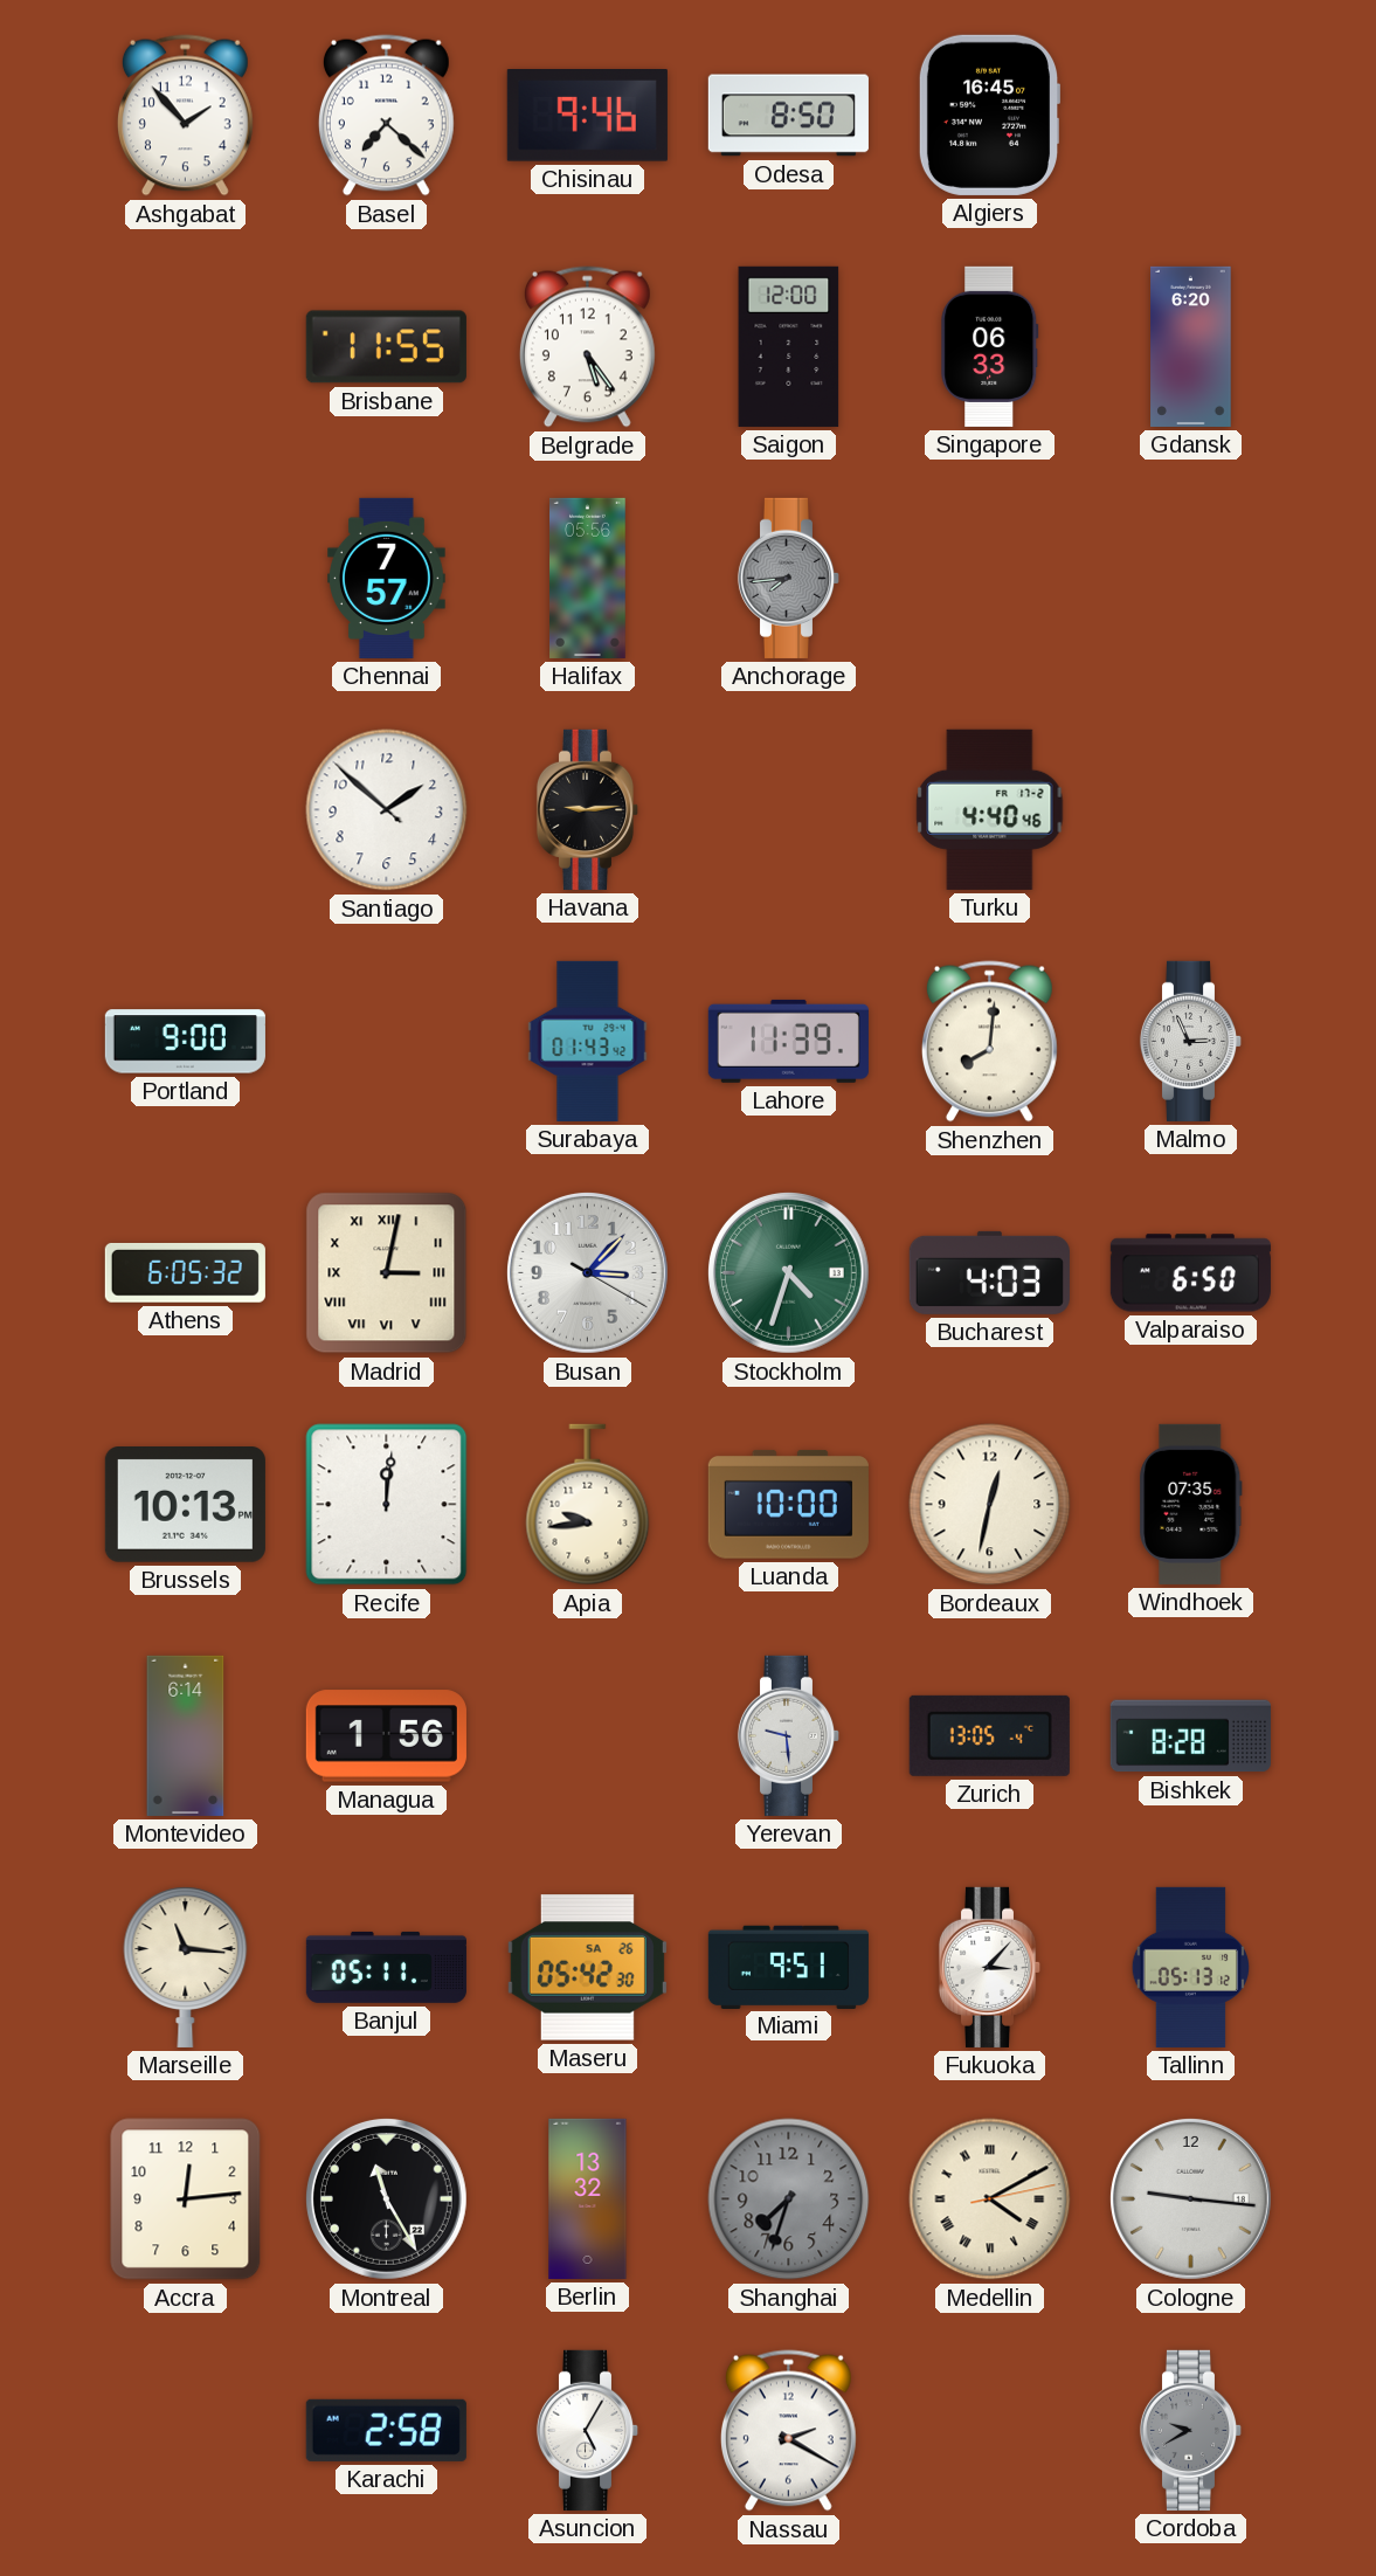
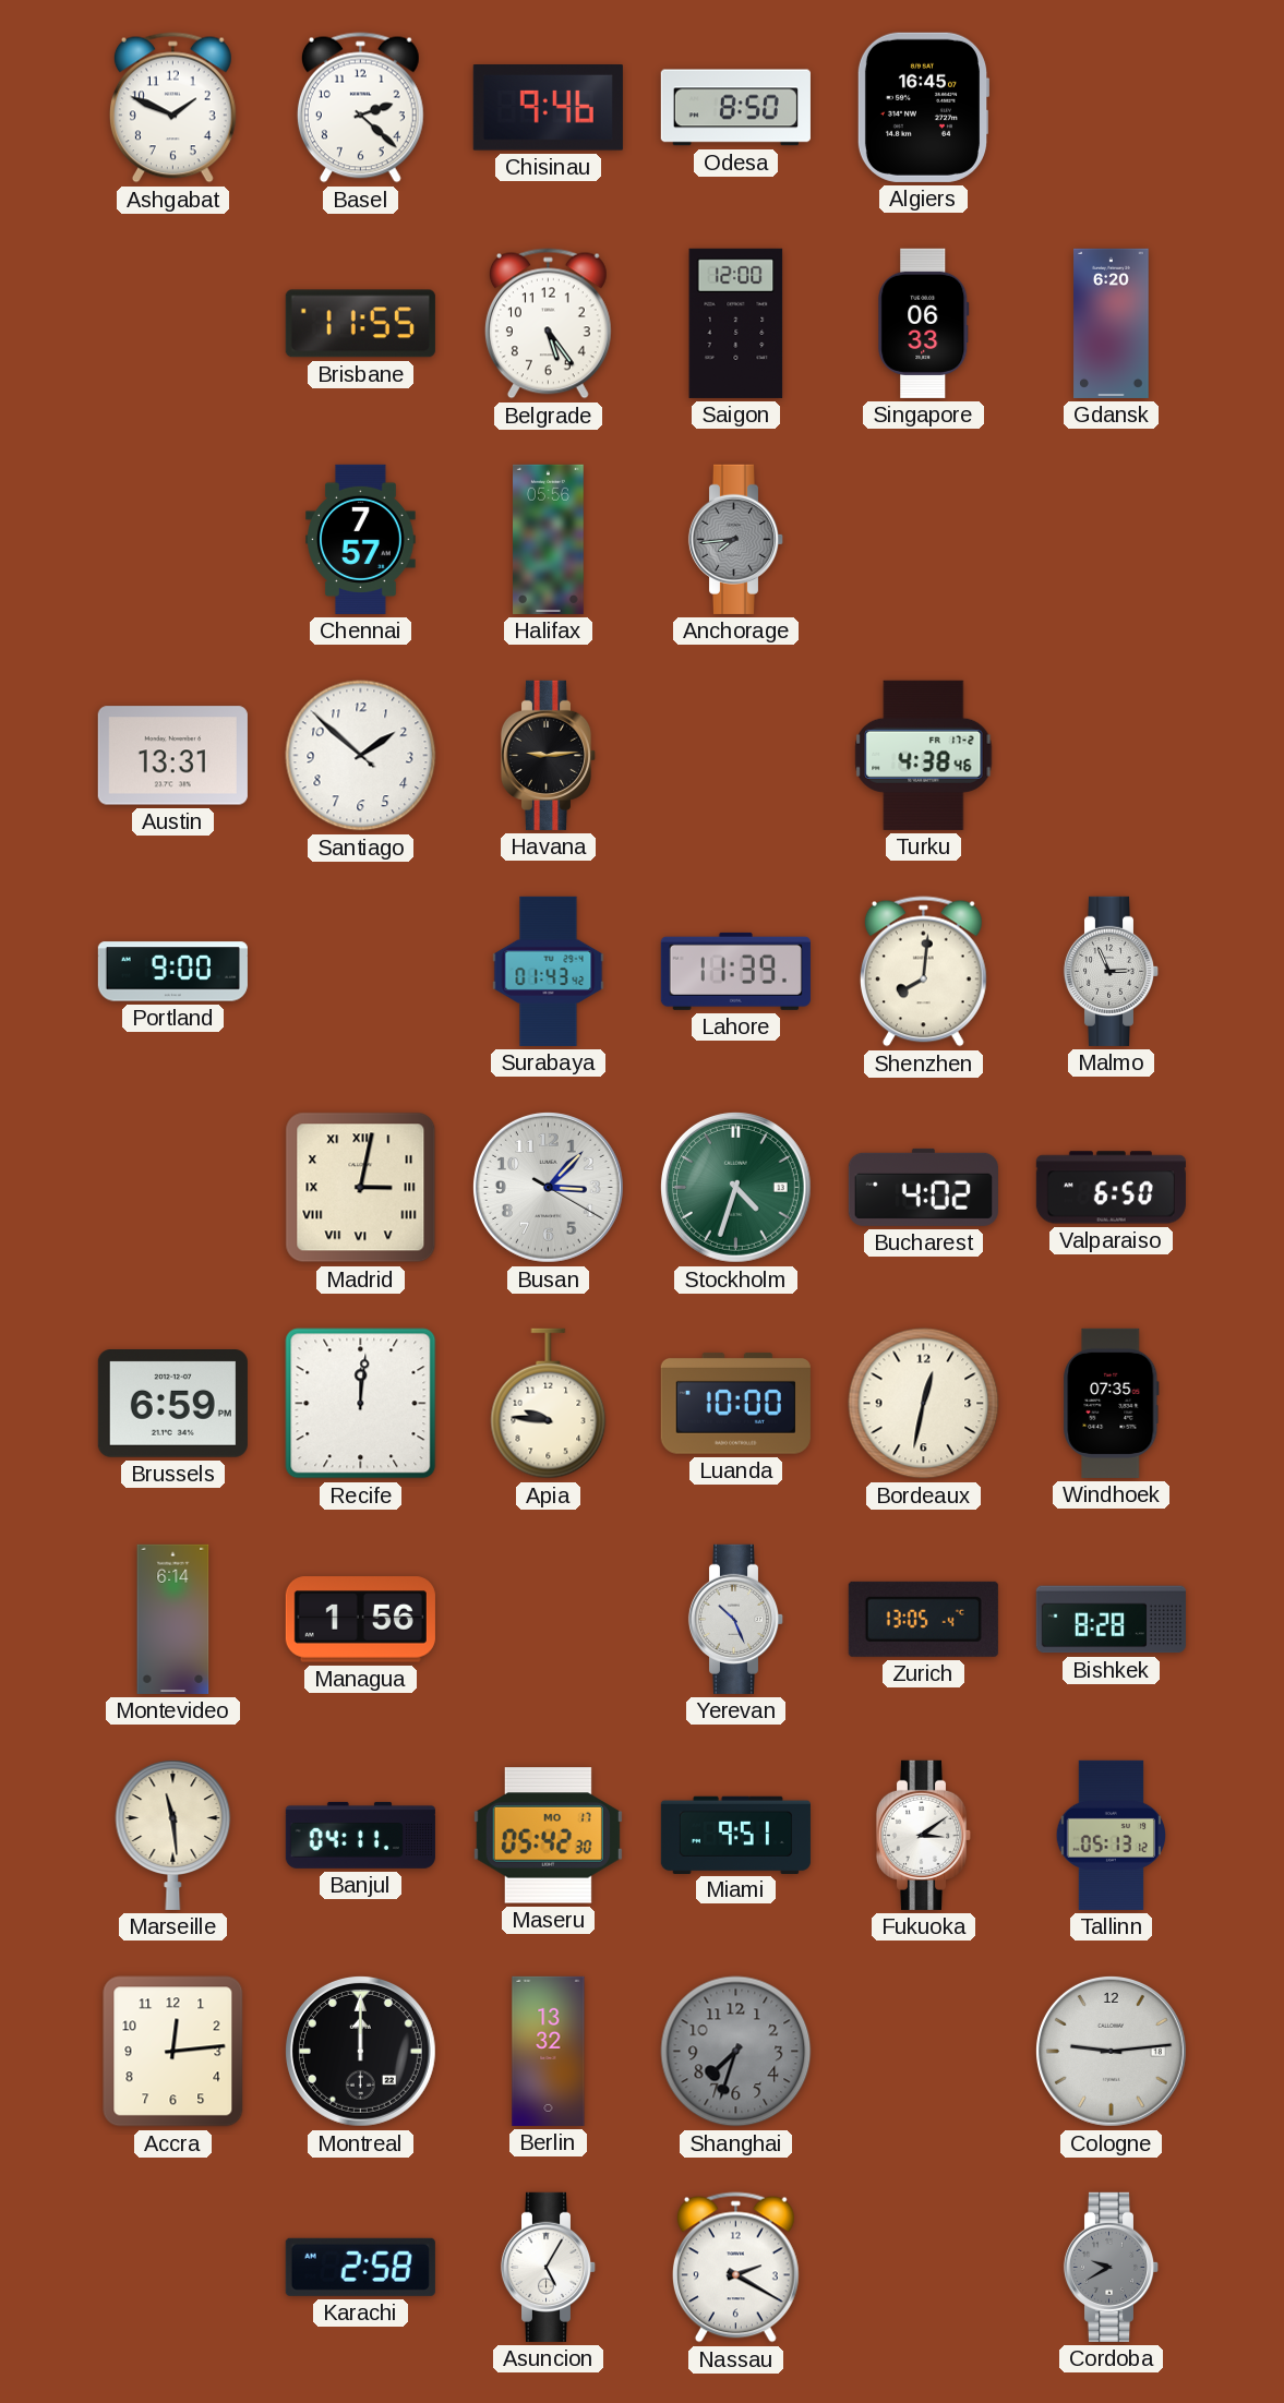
Ashgabat: 1:53 -> 1:49
Basel: 7:22 -> 2:22
Austin: none -> 13:31
Turku: 4:40 -> 4:38
Athens: 6:05 -> none
Bucharest: 4:03 -> 4:02
Brussels: 10:13 -> 6:59
Apia: 9:44 -> 9:46
Yerevan: 9:29 -> 10:26
Marseille: 11:16 -> 11:29
Banjul: 05:11 -> 04:11
Maseru date: SA 26 -> MO 17
Fukuoka: 3:07 -> 3:09
Montreal: 11:25 -> 12:00
Medellin: 4:10 -> none
Cologne: 9:16 -> 9:14
